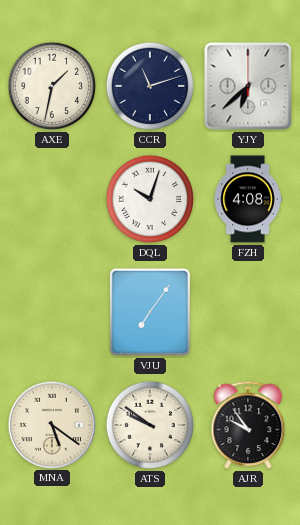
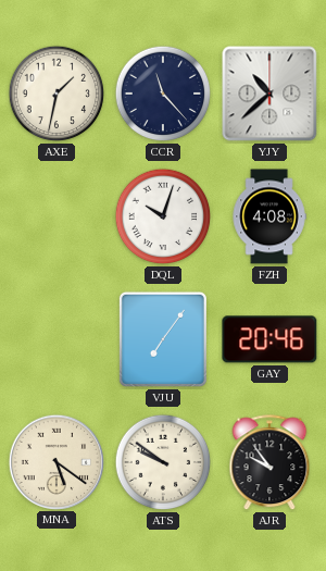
CCR: 11:12 -> 11:23
YJY: 6:38 -> 10:38
GAY: none -> 20:46
